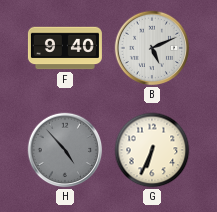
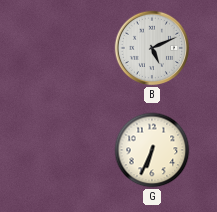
F: 9:40 -> none
H: 4:53 -> none
